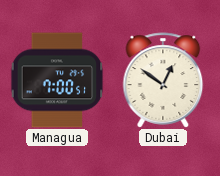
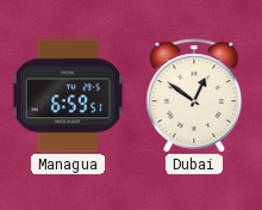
Managua: 7:00 -> 6:59
